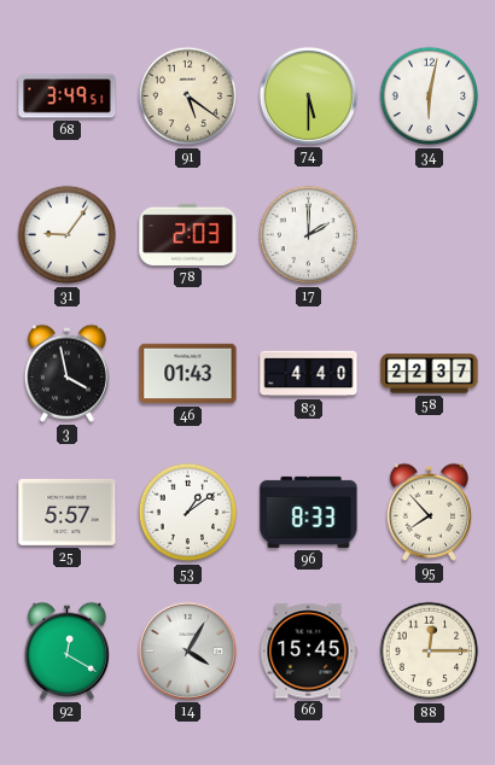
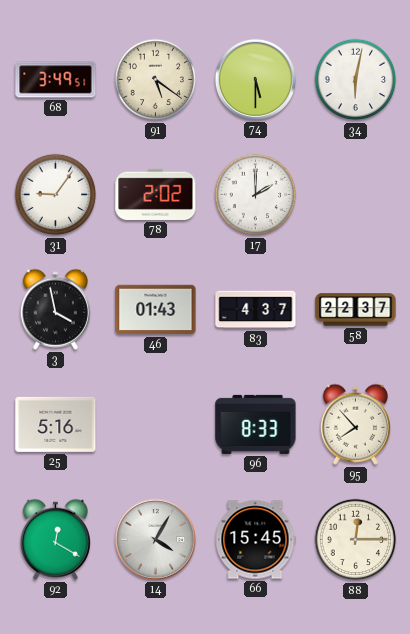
78: 2:03 -> 2:02
83: 4:40 -> 4:37
25: 5:57 -> 5:16
53: 1:09 -> none
